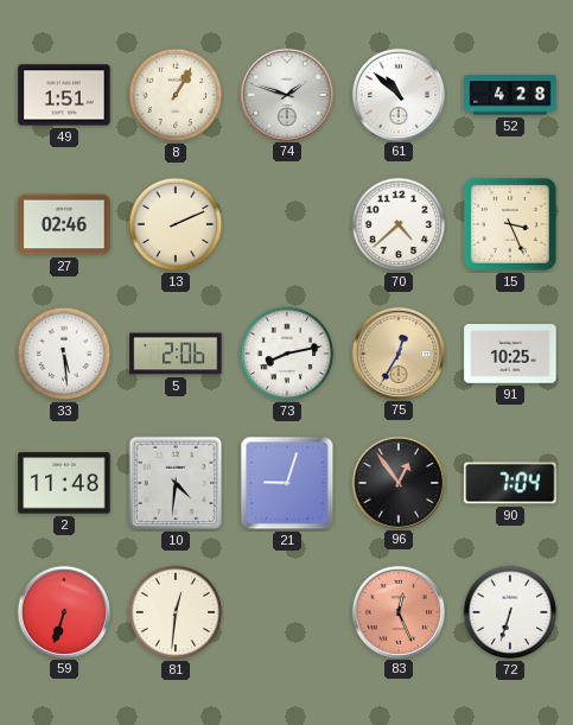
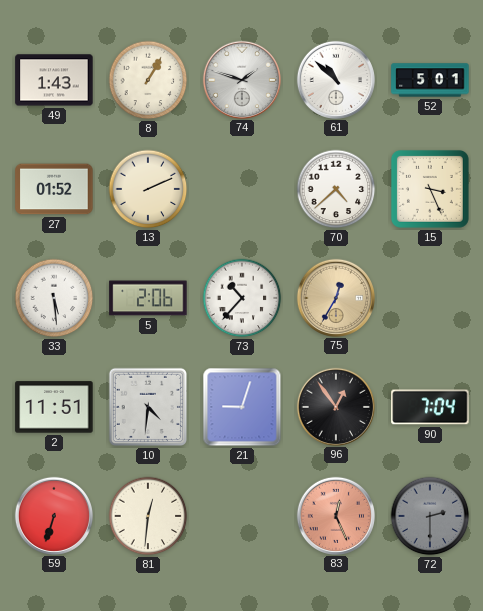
49: 1:51 -> 1:43
52: 4:28 -> 5:01
27: 02:46 -> 01:52
73: 8:13 -> 10:37
91: 10:25 -> none
2: 11:48 -> 11:51
72: 6:33 -> 2:30
72 dial: white -> grey
